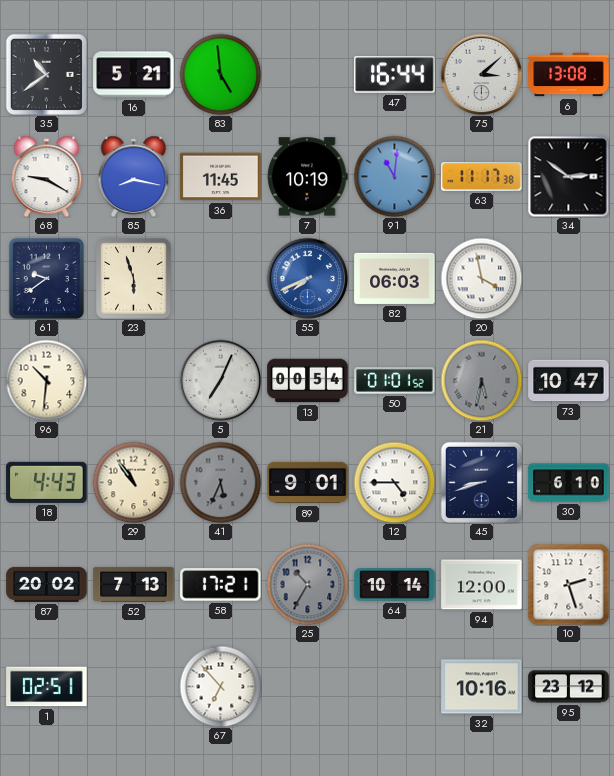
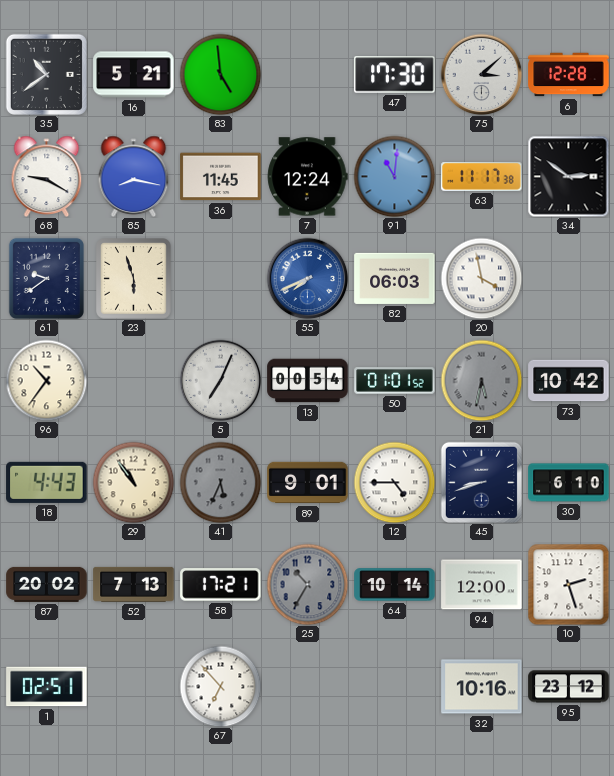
47: 16:44 -> 17:30
6: 13:08 -> 12:28
7: 10:19 -> 12:24
96: 10:31 -> 10:36
73: 10:47 -> 10:42
